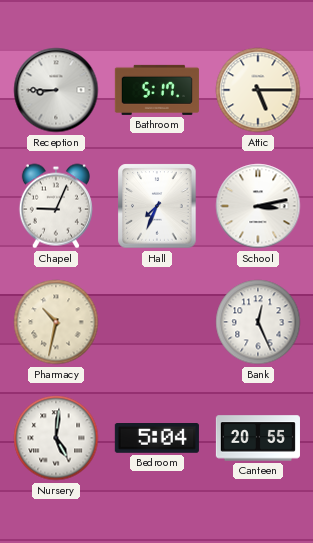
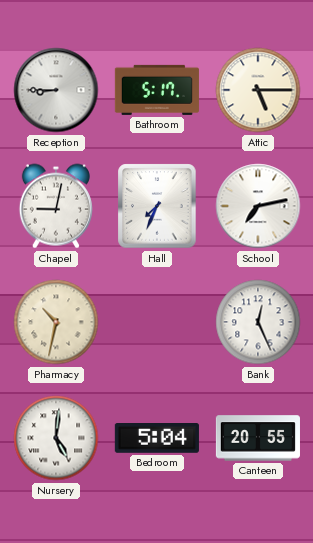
Chapel: 9:04 -> 9:02
School: 3:13 -> 7:13
